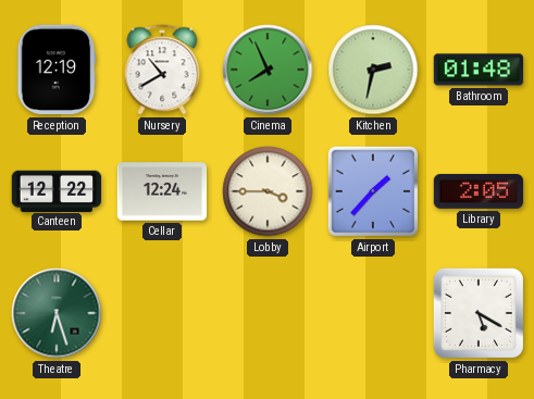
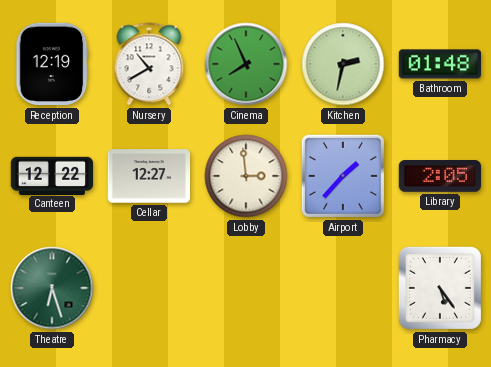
Cellar: 12:24 -> 12:27
Lobby: 3:45 -> 2:59
Pharmacy: 5:20 -> 5:24
